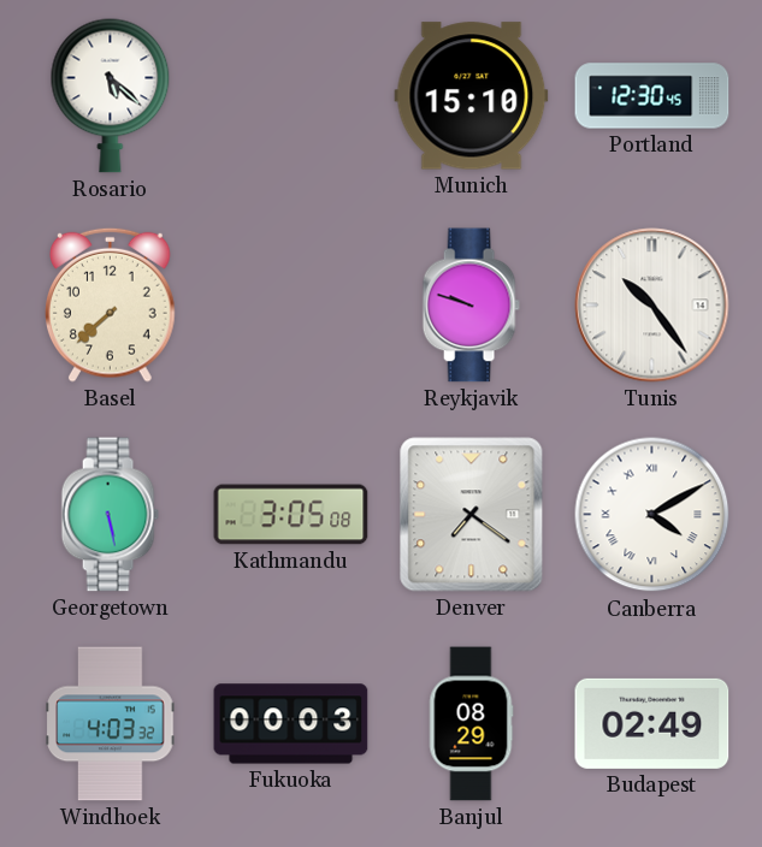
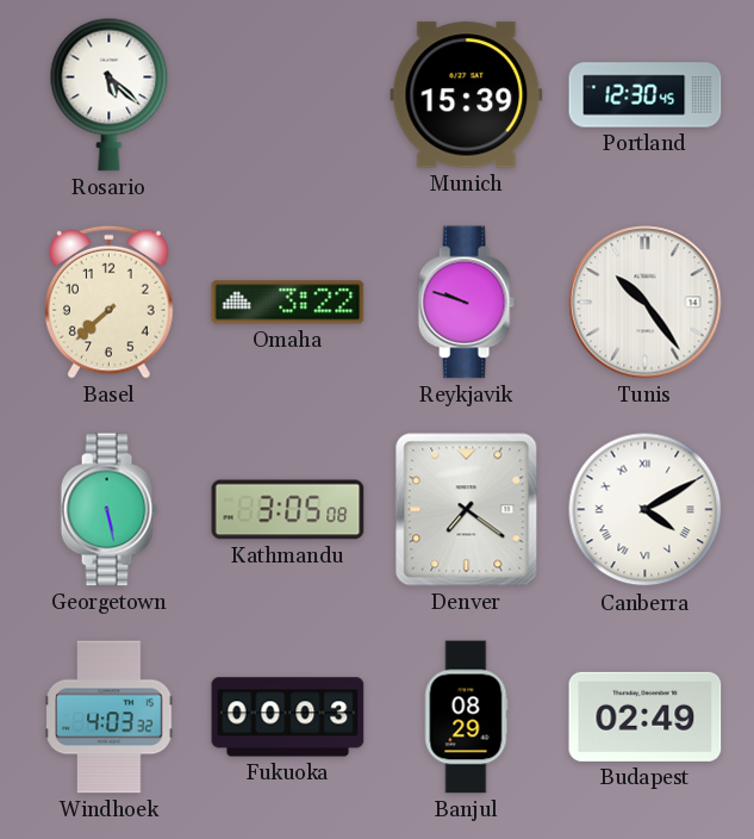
Munich: 15:10 -> 15:39
Omaha: none -> 3:22
